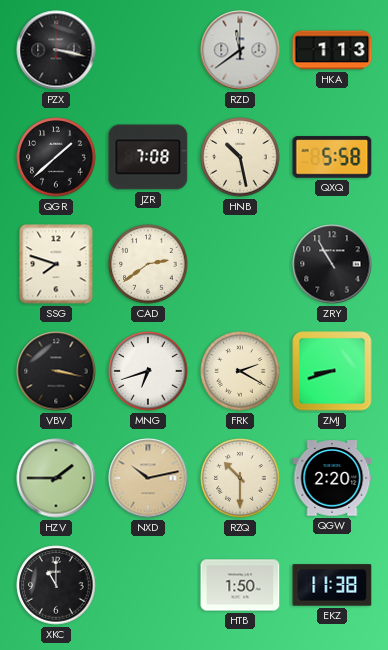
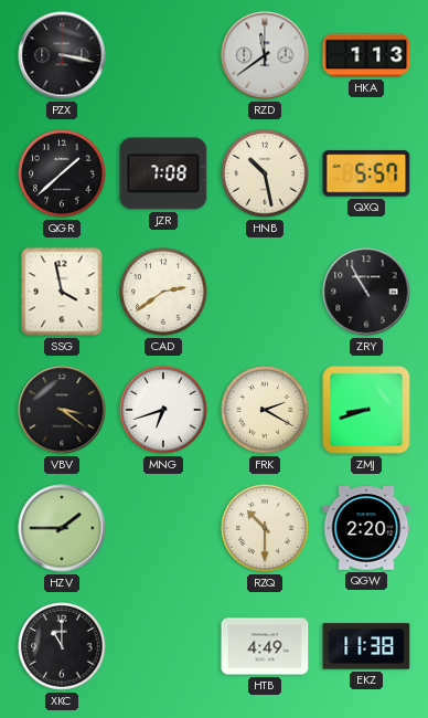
QXQ: 5:58 -> 5:57
SSG: 7:48 -> 3:58
VBV: 3:17 -> 3:21
NXD: 10:13 -> none
HTB: 1:50 -> 4:49
